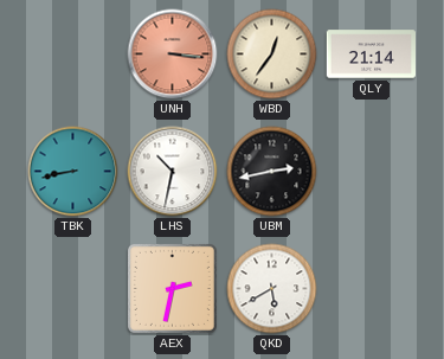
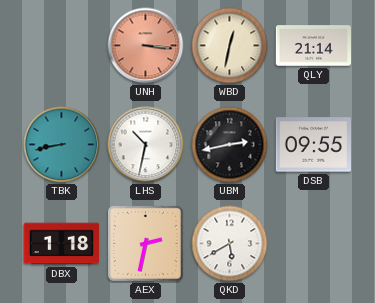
WBD: 12:36 -> 12:32
DSB: none -> 09:55
DBX: none -> 1:18
